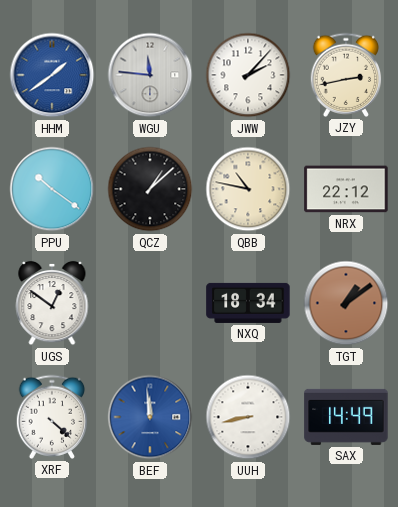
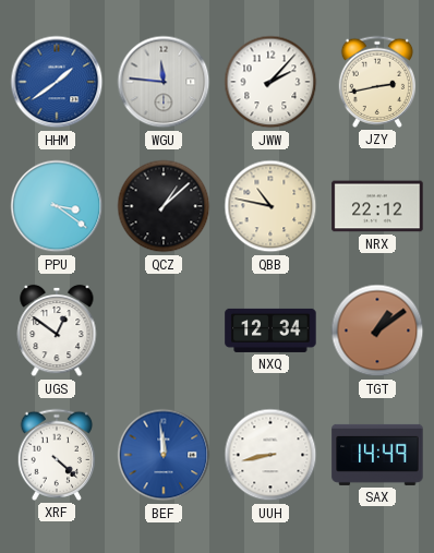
PPU: 10:21 -> 3:21
NXQ: 18:34 -> 12:34
